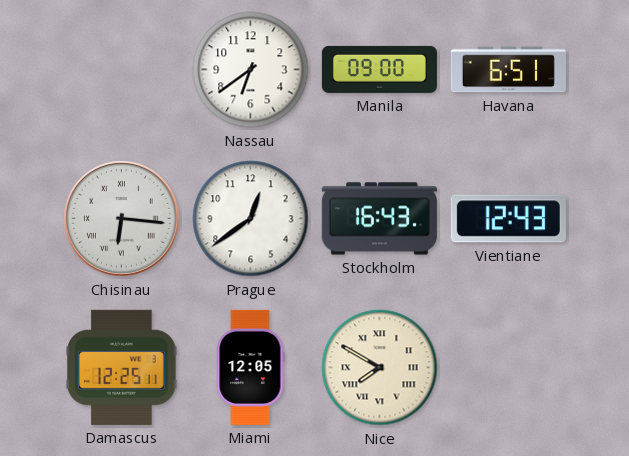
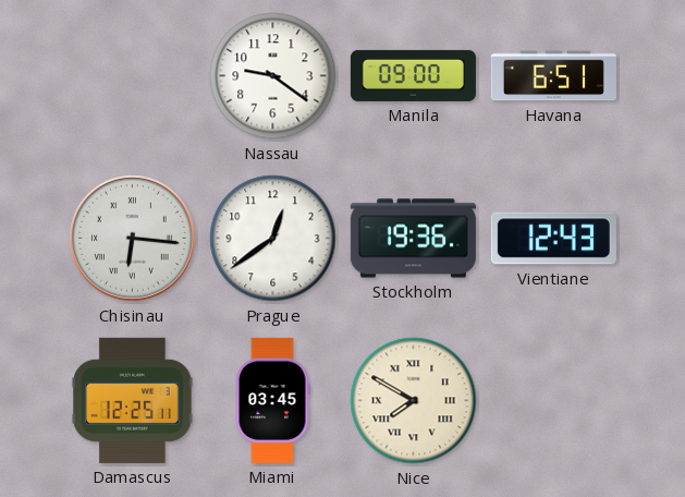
Nassau: 6:39 -> 9:21
Stockholm: 16:43 -> 19:36
Miami: 12:05 -> 03:45
